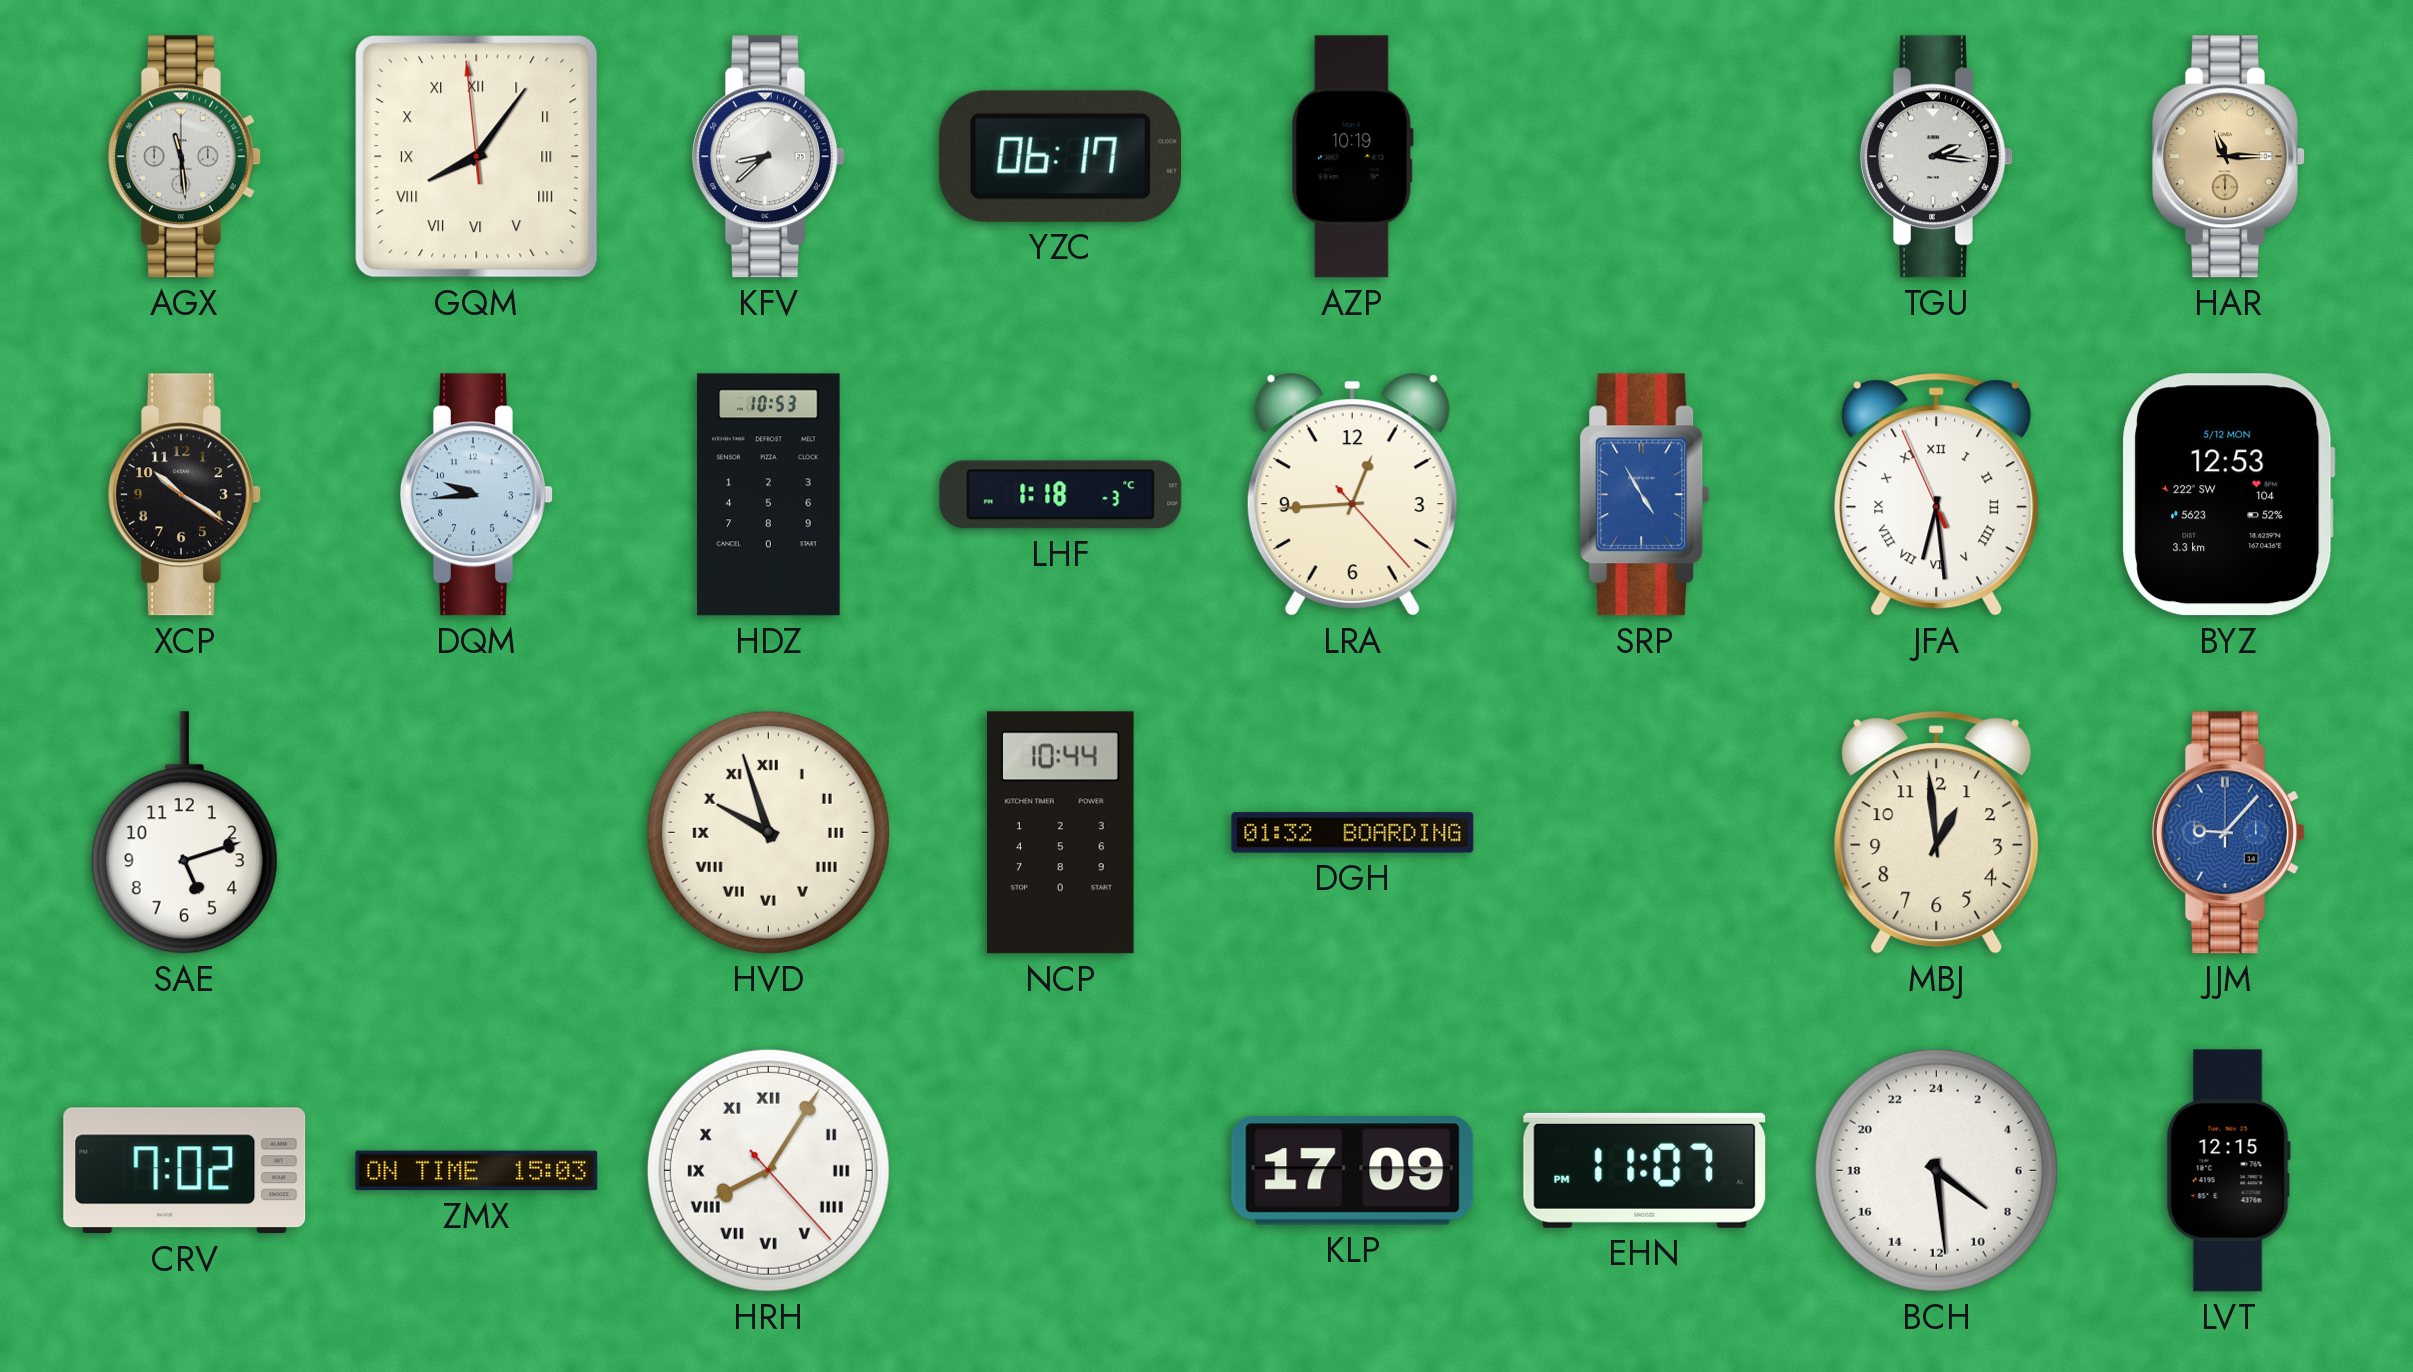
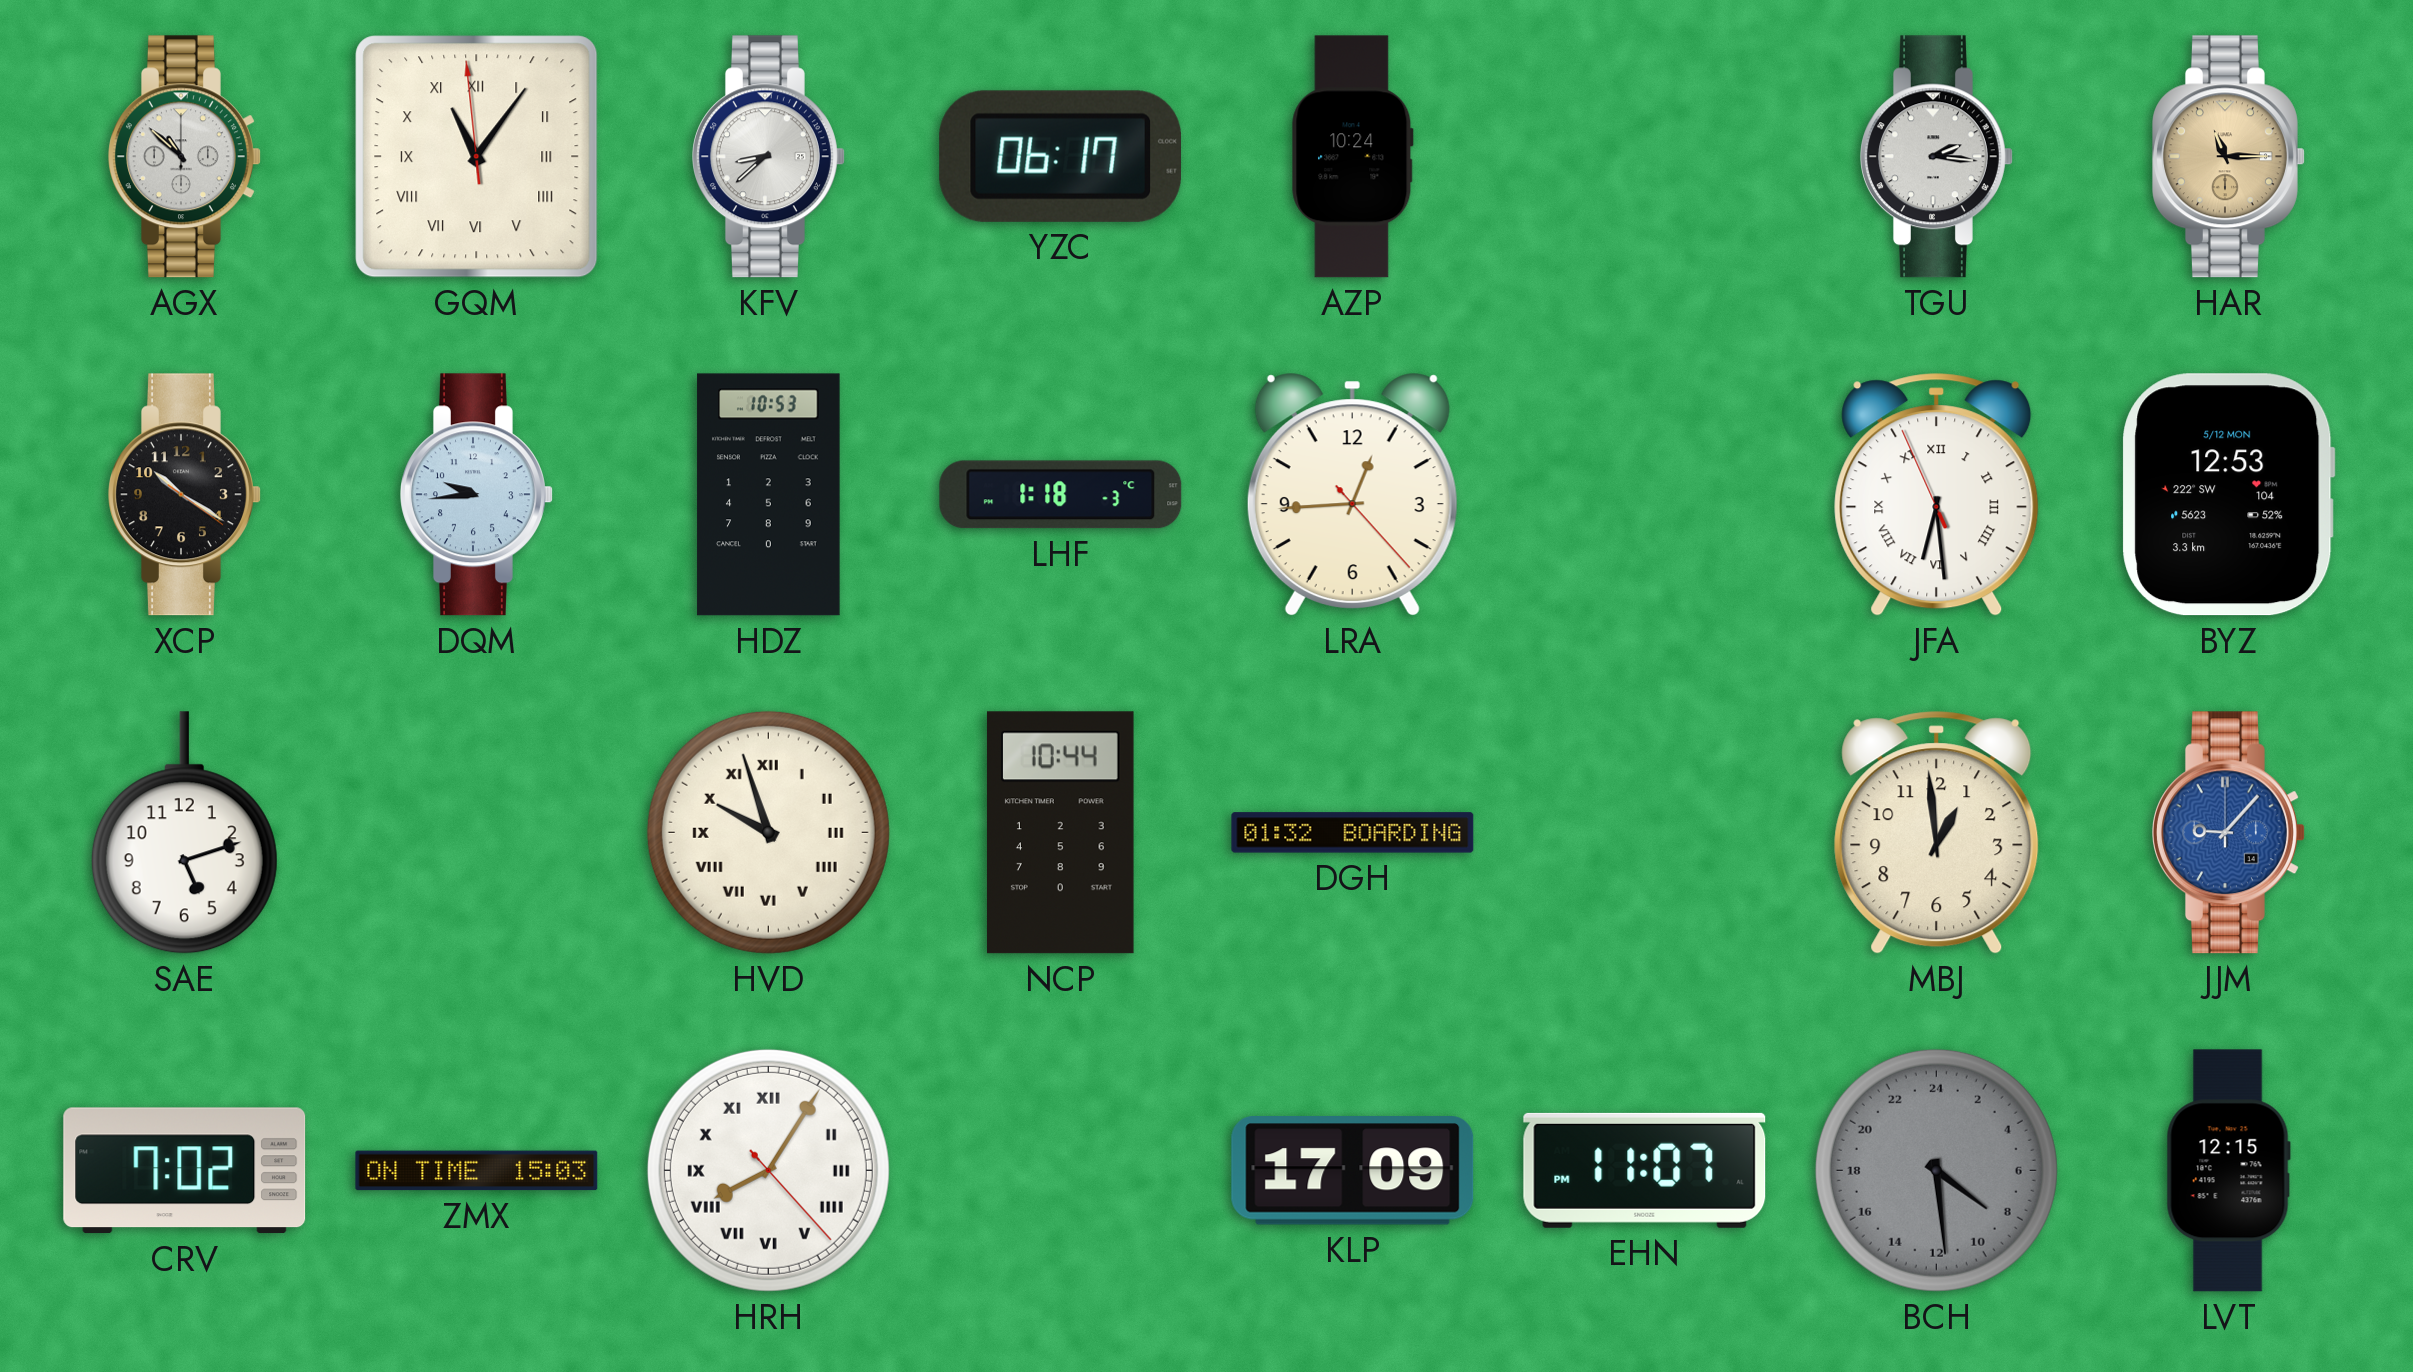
AGX: 11:29 -> 10:52
GQM: 8:05 -> 11:05
AZP: 10:19 -> 10:24
SRP: 4:55 -> none
BCH dial: white -> grey
